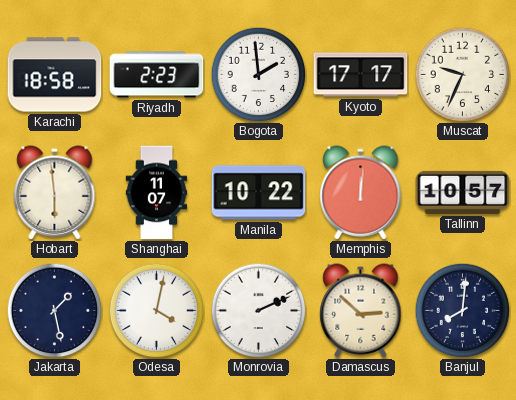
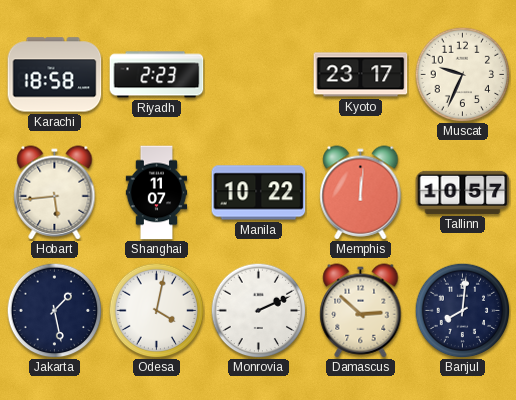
Bogota: 1:59 -> none
Kyoto: 17:17 -> 23:17
Hobart: 5:59 -> 5:44
